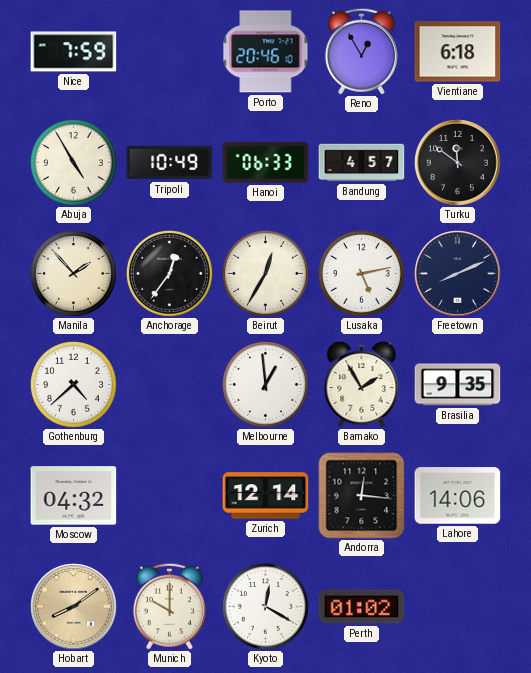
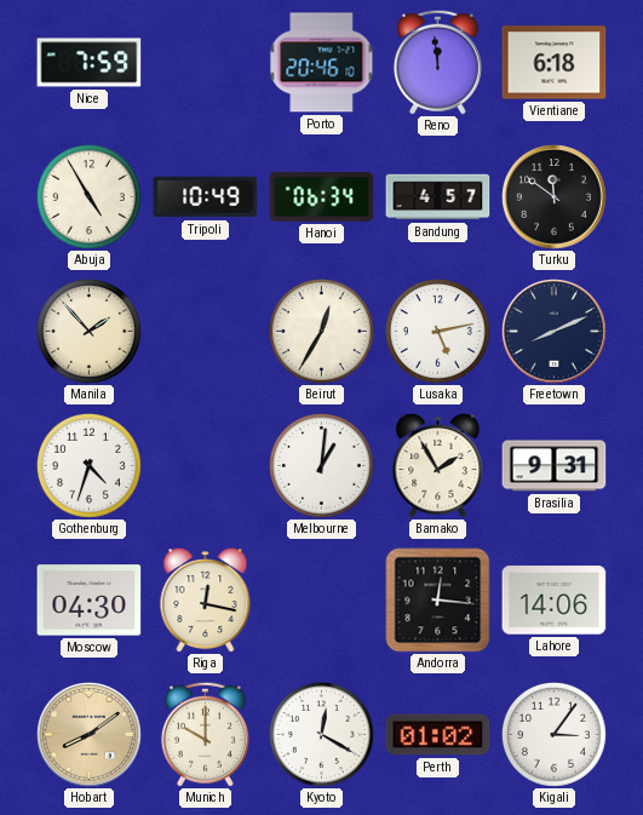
Reno: 12:55 -> 11:59
Hanoi: 06:33 -> 06:34
Anchorage: 12:36 -> none
Gothenburg: 4:38 -> 4:33
Melbourne: 12:59 -> 1:01
Brasilia: 9:35 -> 9:31
Moscow: 04:32 -> 04:30
Riga: none -> 12:17
Zurich: 12:14 -> none
Kigali: none -> 3:06
